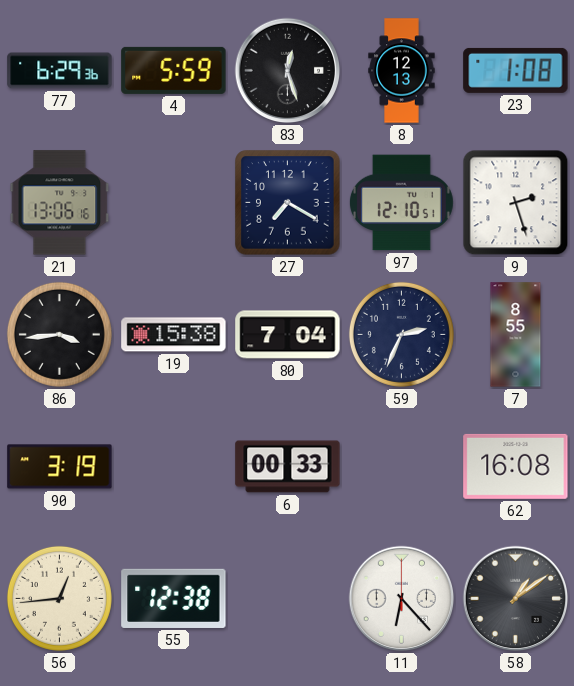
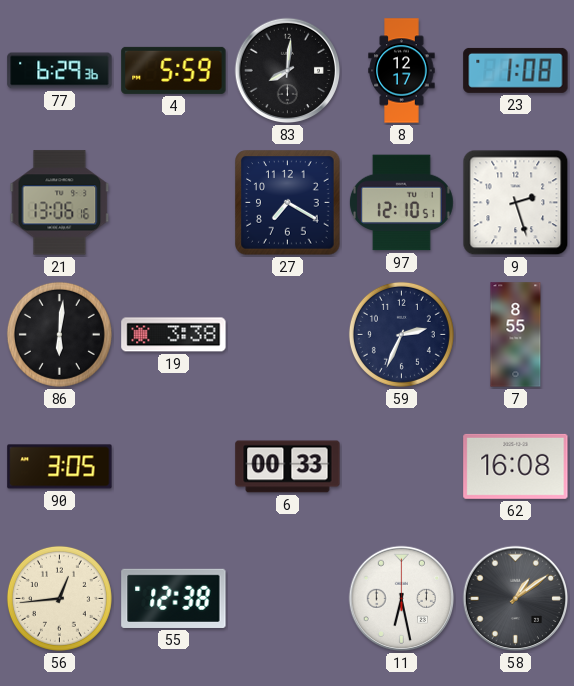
83: 12:27 -> 8:01
8: 12:13 -> 12:17
86: 3:44 -> 6:01
19: 15:38 -> 3:38
80: 7:04 -> none
90: 3:19 -> 3:05
11: 6:23 -> 6:28
